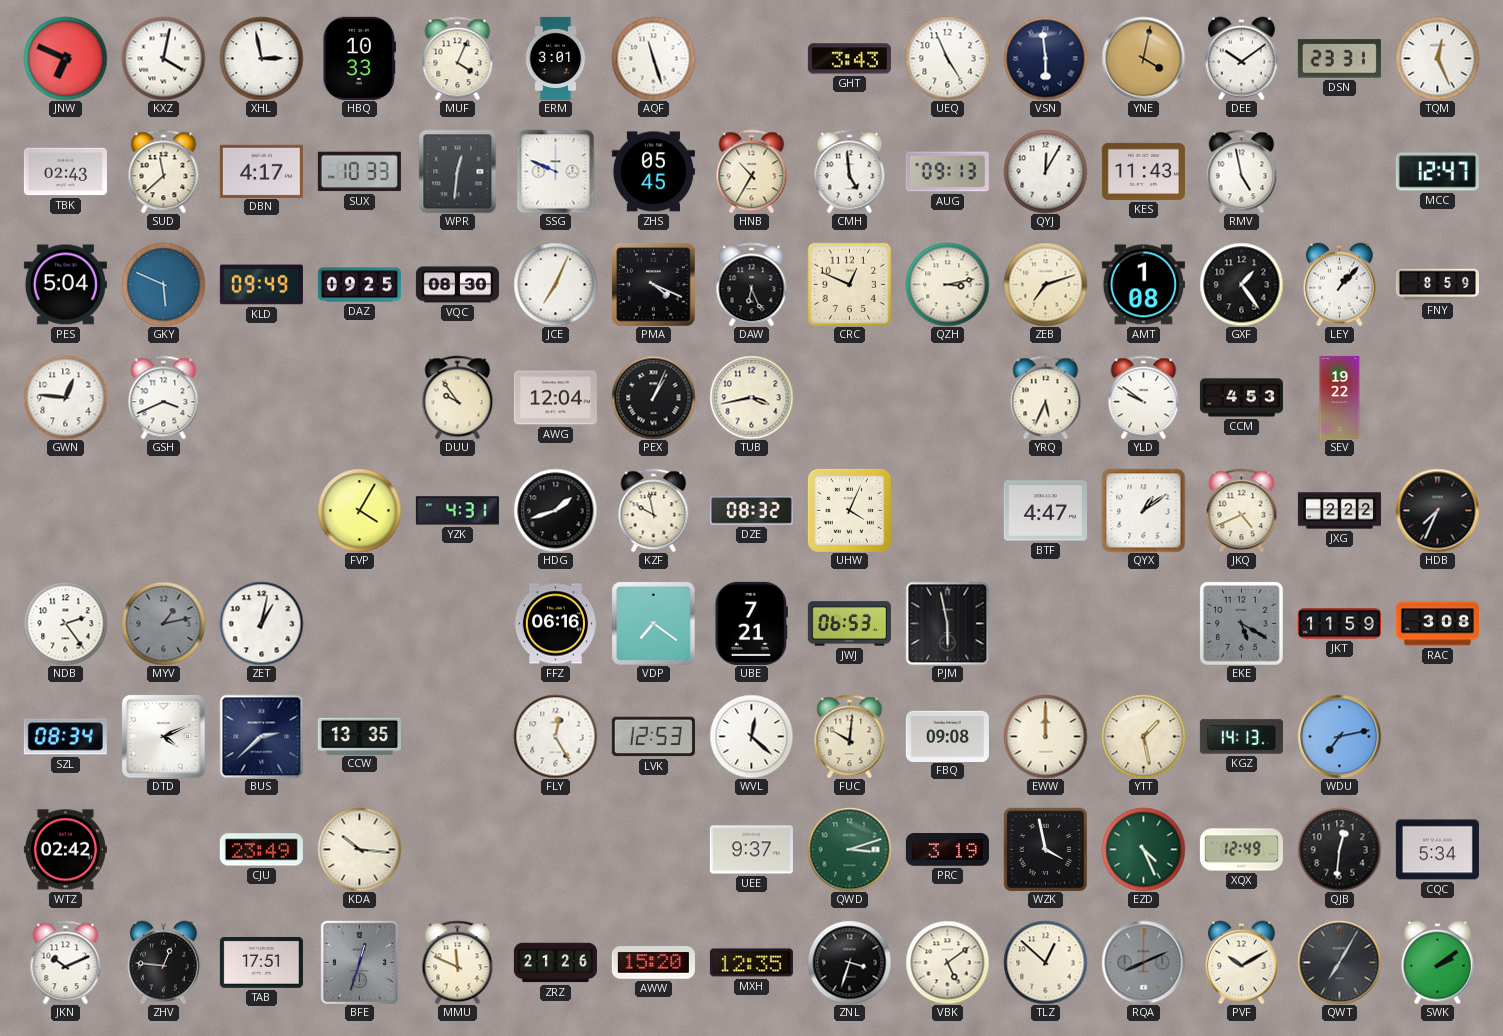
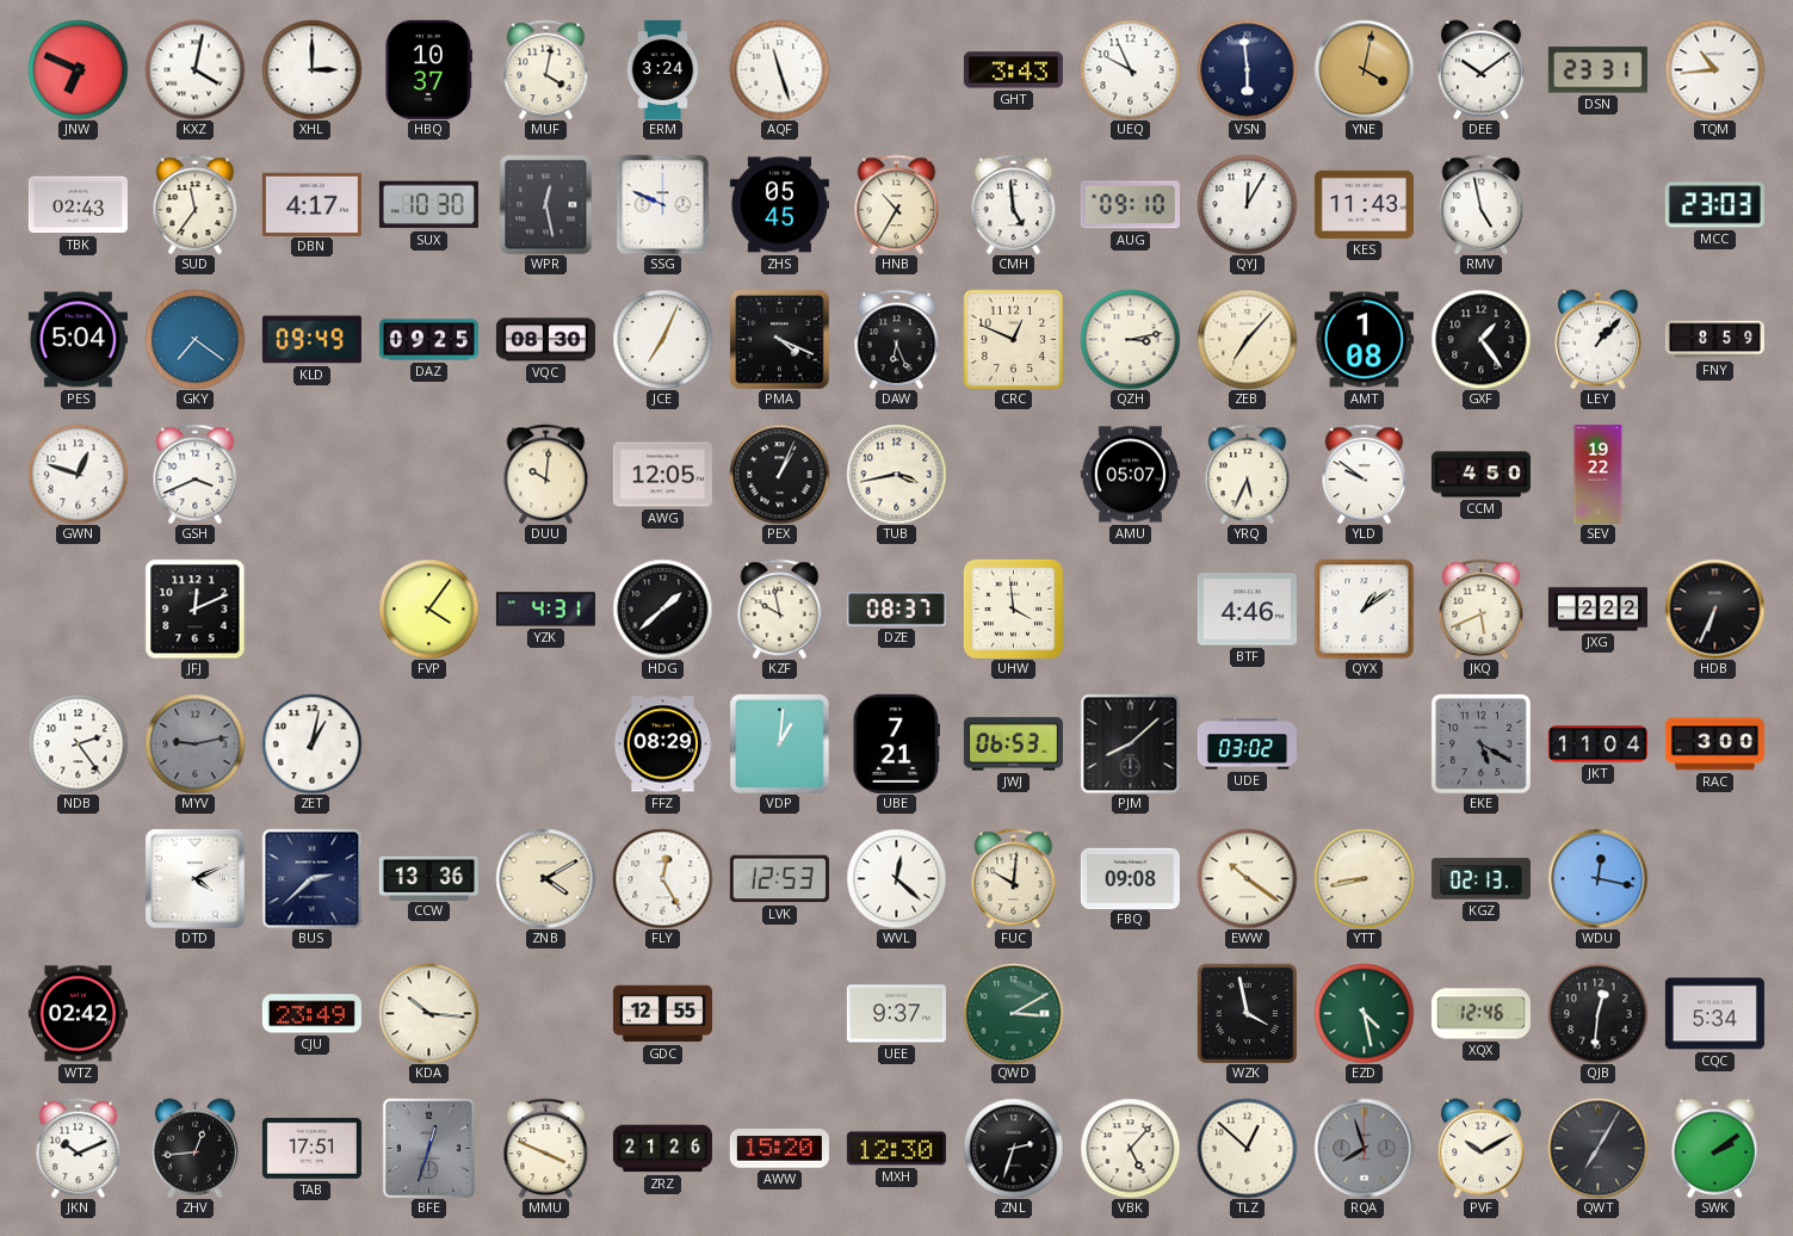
XHL: 2:58 -> 3:00
HBQ: 10:33 -> 10:37
MUF: 4:04 -> 4:02
ERM: 3:01 -> 3:24
UEQ: 4:56 -> 9:56
TQM: 12:26 -> 10:44
SUD: 11:38 -> 11:36
SUX: 10:33 -> 10:30
WPR: 12:31 -> 12:28
AUG: 09:13 -> 09:10
MCC: 12:47 -> 23:03
GKY: 5:49 -> 7:21
ZEB: 7:12 -> 7:07
GWN: 12:46 -> 12:48
DUU: 9:54 -> 10:01
AWG: 12:04 -> 12:05
AMU: none -> 05:07
CCM: 4:53 -> 4:50
JFJ: none -> 12:11
FVP: 4:05 -> 4:06
HDG: 1:42 -> 1:38
DZE: 08:32 -> 08:37
UHW: 4:04 -> 3:59
BTF: 4:47 -> 4:46
JKQ: 4:41 -> 5:41
HDB: 7:34 -> 6:34
MYV: 1:13 -> 9:13
FFZ: 06:16 -> 08:29
VDP: 7:21 -> 1:01
PJM: 5:58 -> 8:08
UDE: none -> 03:02
JKT: 11:59 -> 11:04
RAC: 3:08 -> 3:00
SZL: 08:34 -> none
CCW: 13:35 -> 13:36
ZNB: none -> 4:10
EWW: 12:00 -> 10:21
YTT: 1:28 -> 8:43
KGZ: 14:13 -> 02:13
WDU: 7:13 -> 12:17
GDC: none -> 12:55
QWD: 3:12 -> 3:10
PRC: 3:19 -> none
EZD: 4:26 -> 4:28
XQX: 12:49 -> 12:46
ZHV: 12:46 -> 12:44
MMU: 11:49 -> 3:49
MXH: 12:35 -> 12:30
ZNL: 3:33 -> 2:33
VBK: 5:09 -> 5:07
RQA: 8:11 -> 7:57
